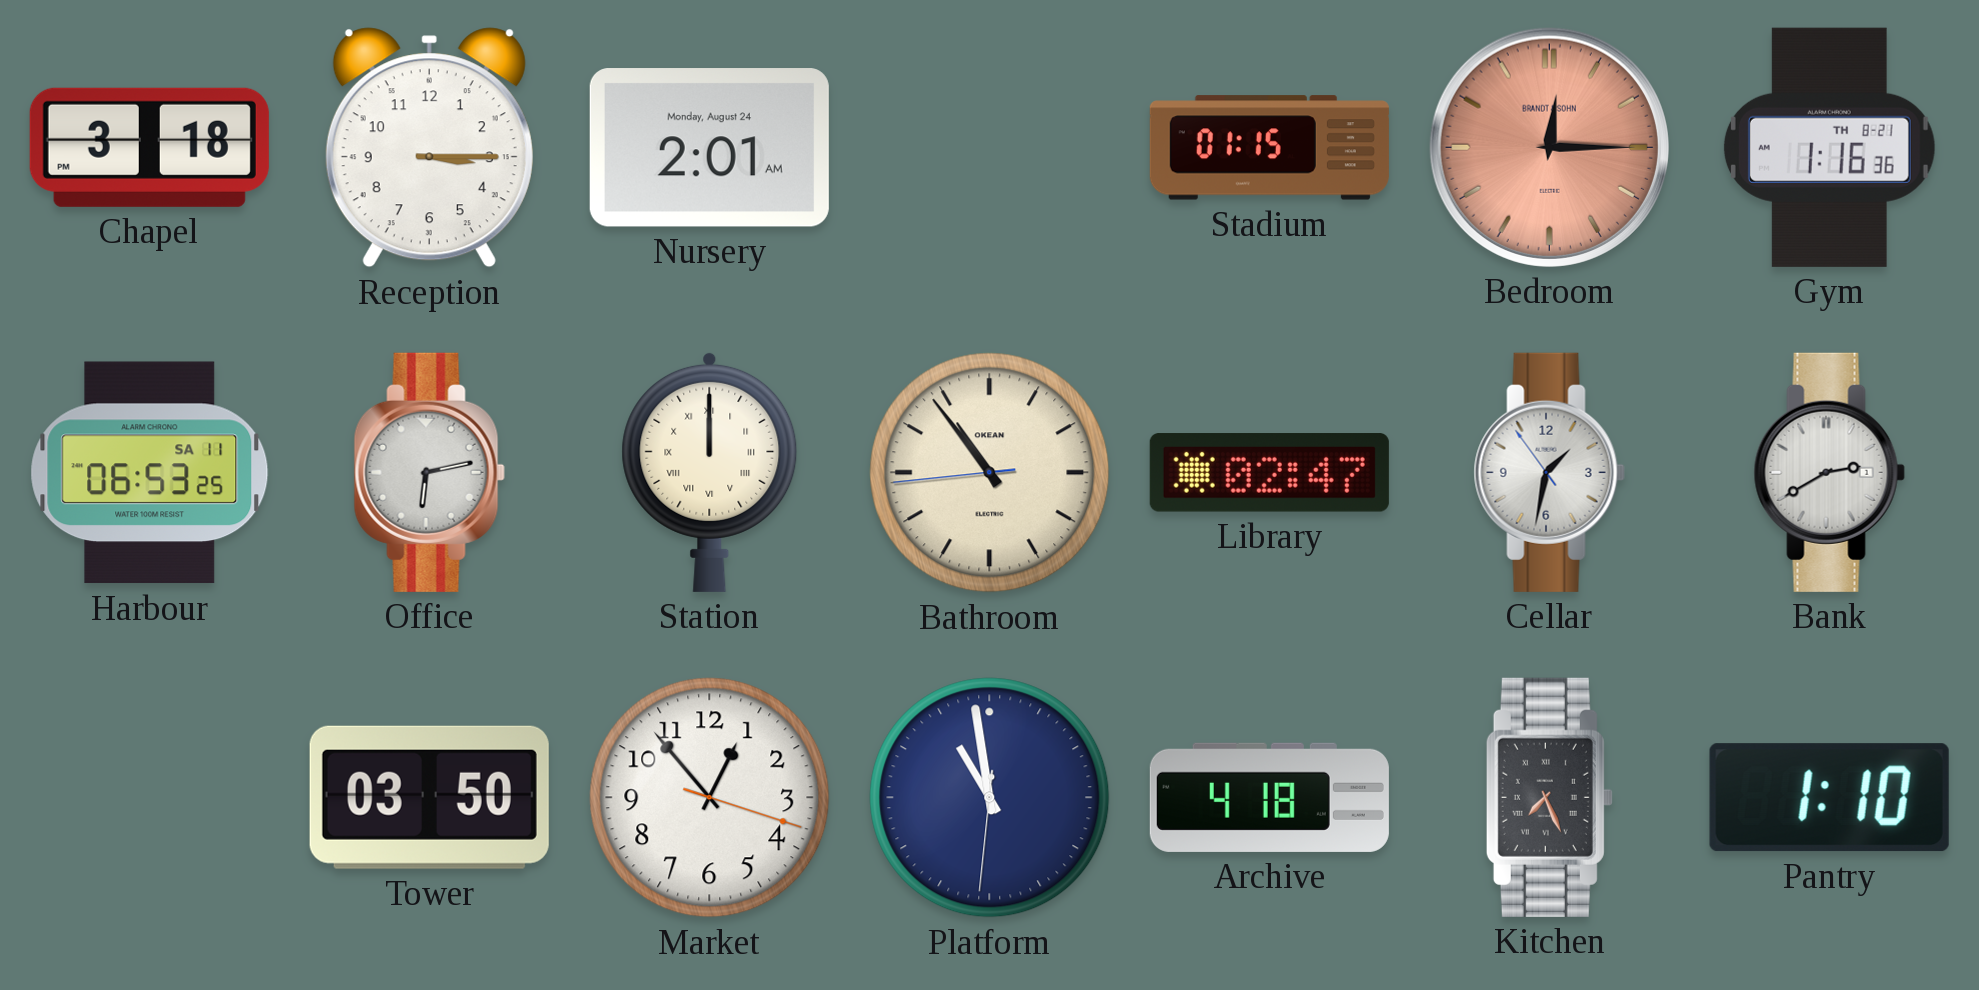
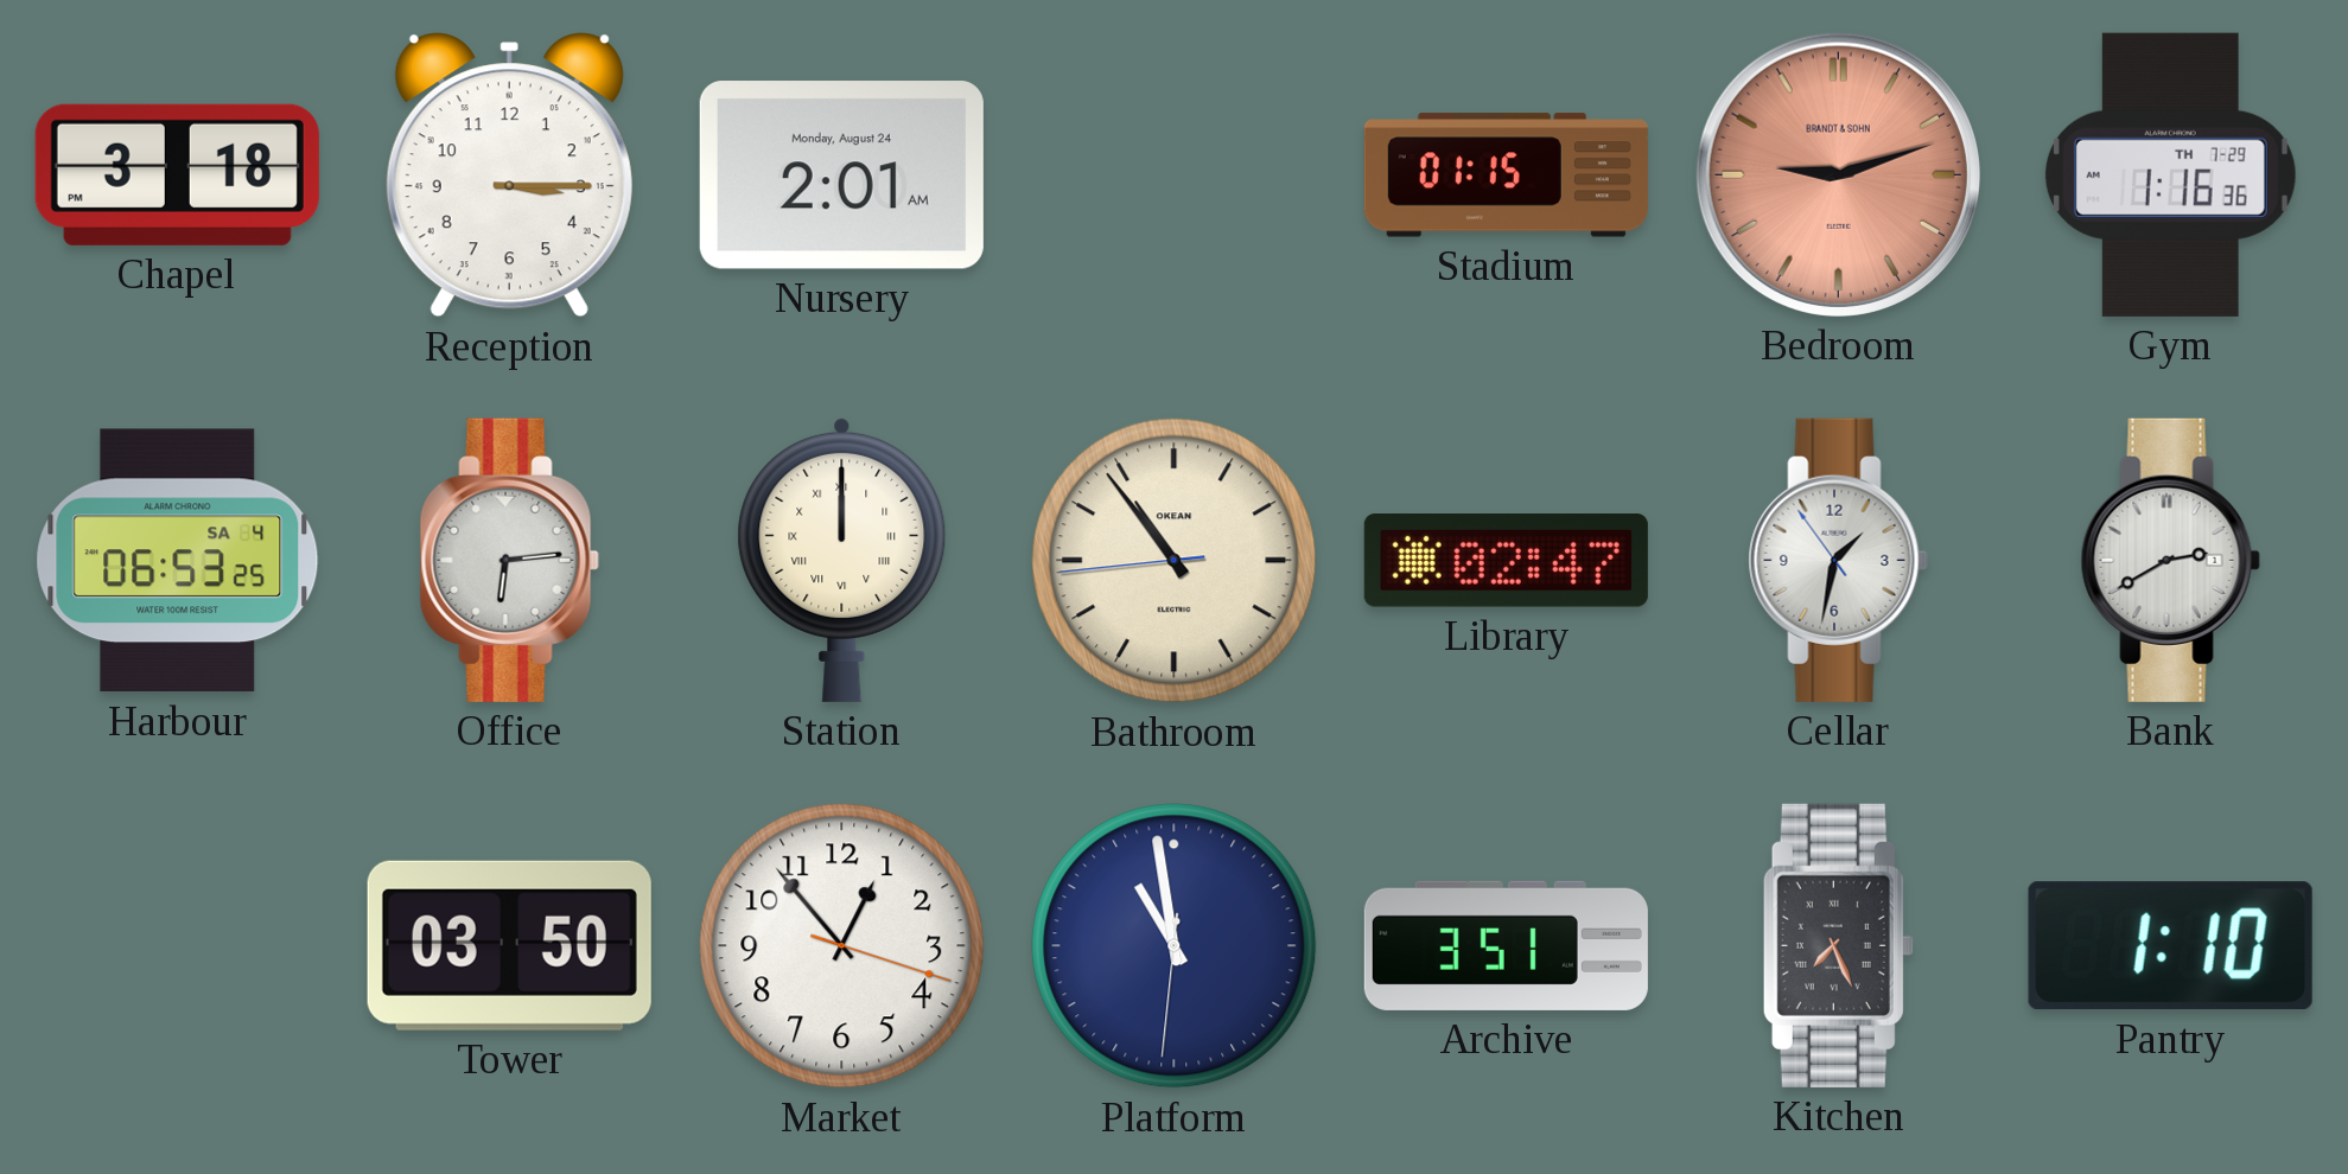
Bedroom: 12:15 -> 9:12
Gym date: TH 8-21 -> TH 7-29
Harbour date: SA 11 -> SA 4
Office: 6:13 -> 6:14
Archive: 4:18 -> 3:51
